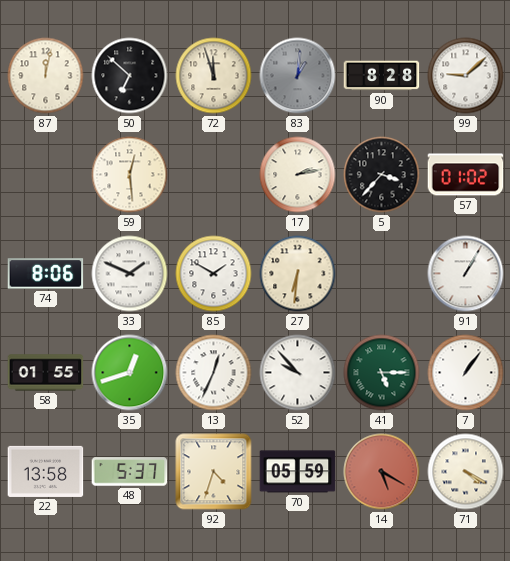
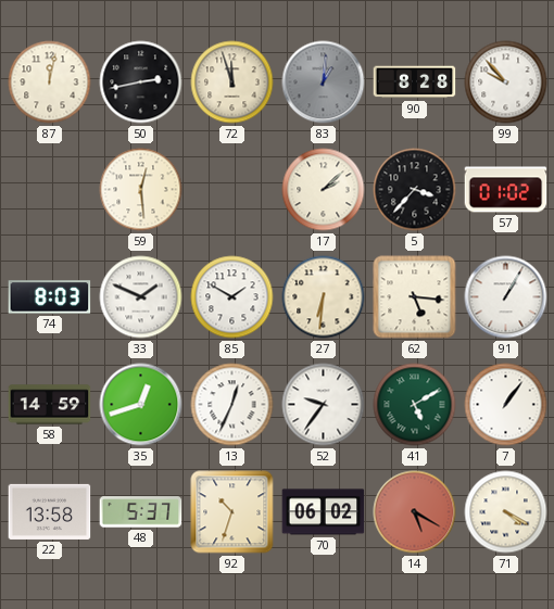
50: 6:52 -> 2:43
99: 9:08 -> 9:53
17: 2:13 -> 2:08
74: 8:06 -> 8:03
62: none -> 5:16
58: 01:55 -> 14:59
52: 9:53 -> 9:36
41: 5:15 -> 5:10
92: 4:33 -> 10:33
70: 05:59 -> 06:02
